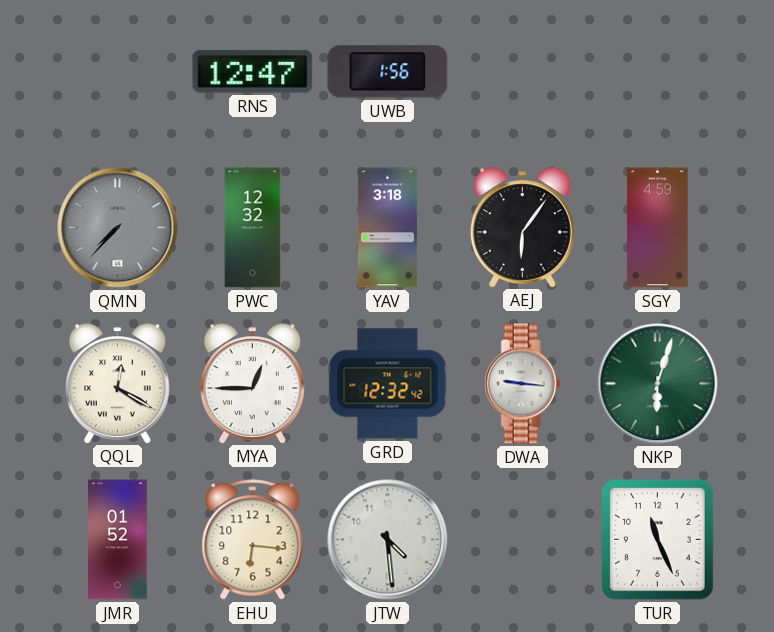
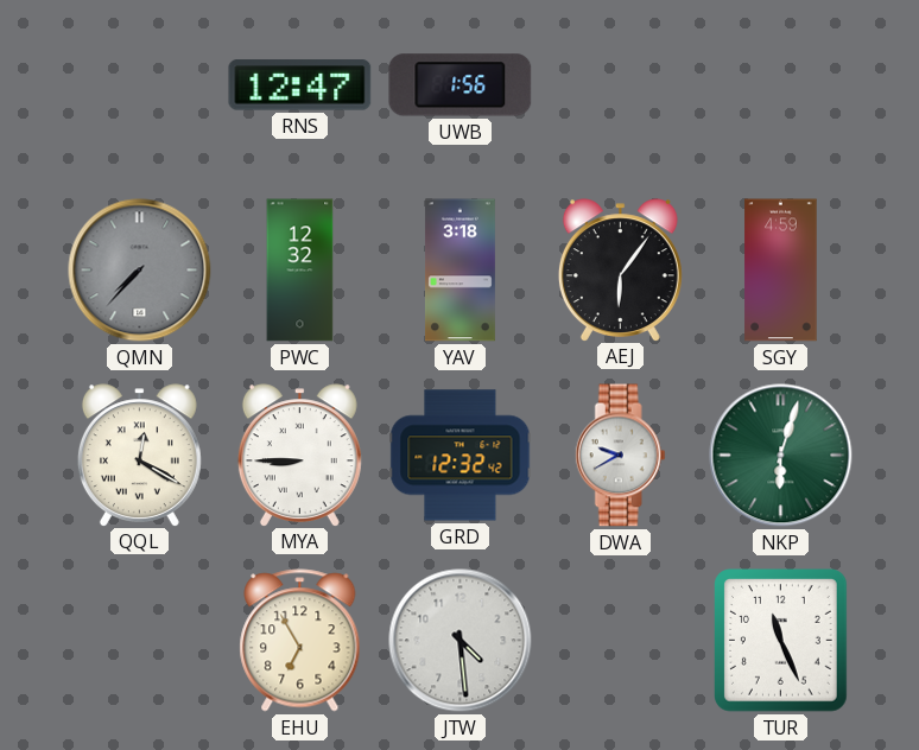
MYA: 12:45 -> 8:45
DWA: 9:16 -> 9:40
JMR: 01:52 -> none
EHU: 6:16 -> 6:55
